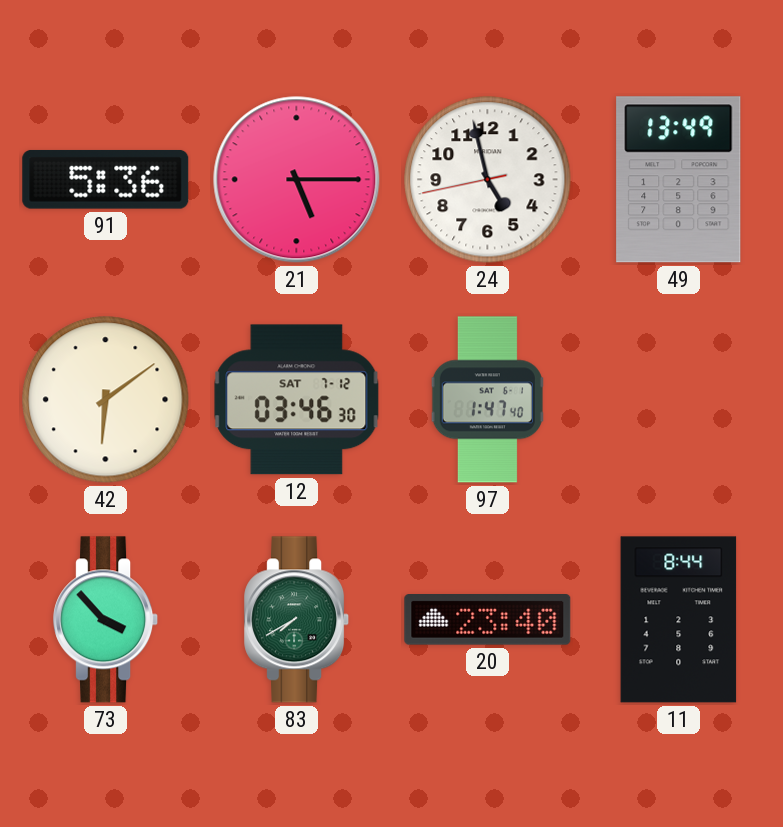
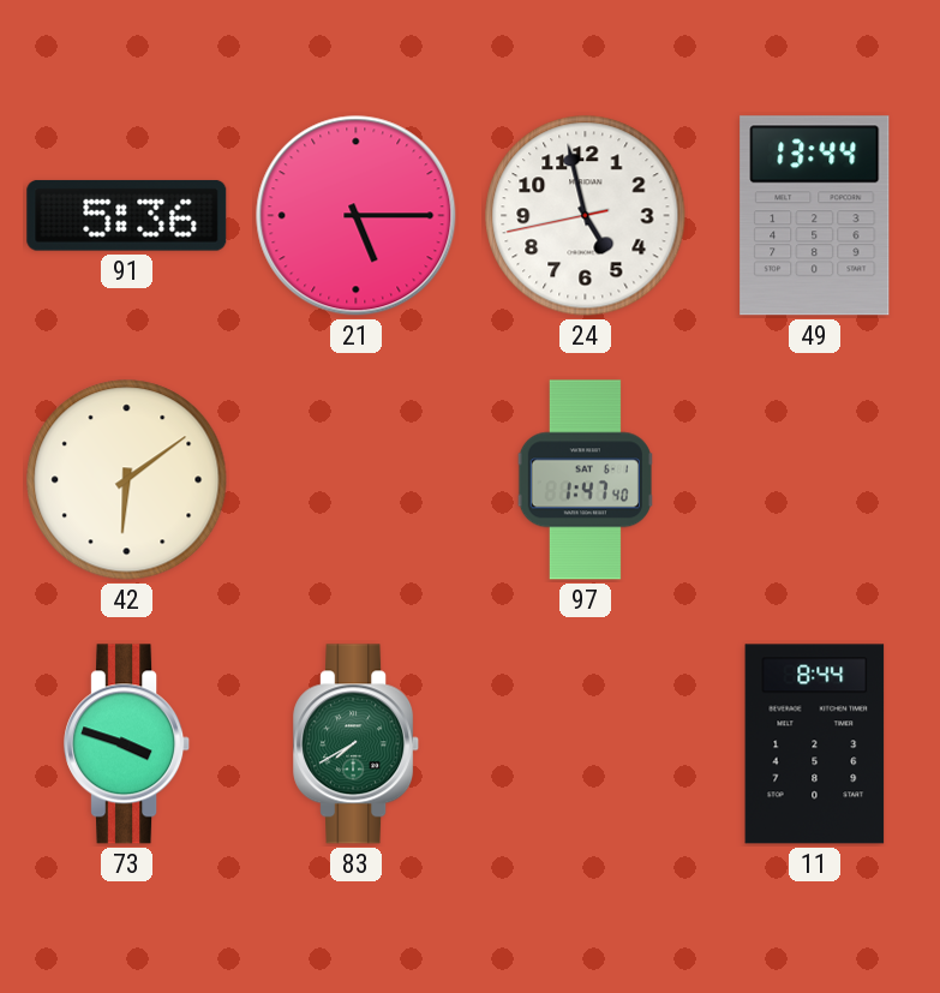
49: 13:49 -> 13:44
12: 03:46 -> none
73: 3:53 -> 3:48
20: 23:40 -> none
